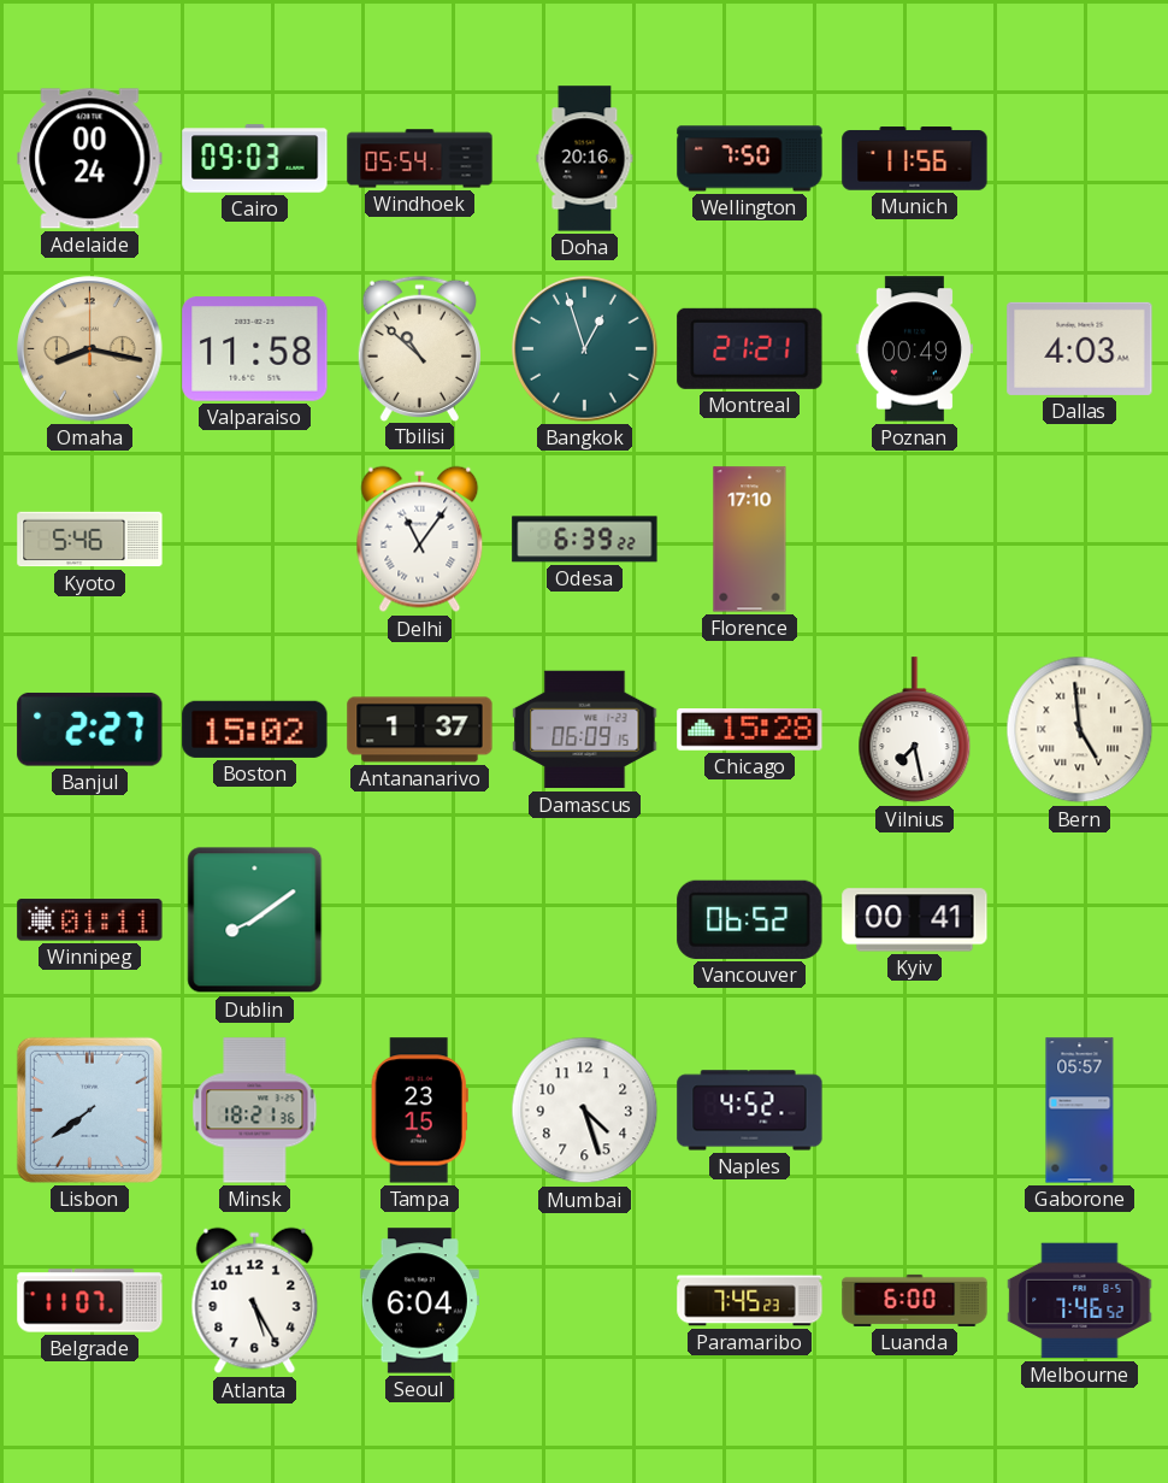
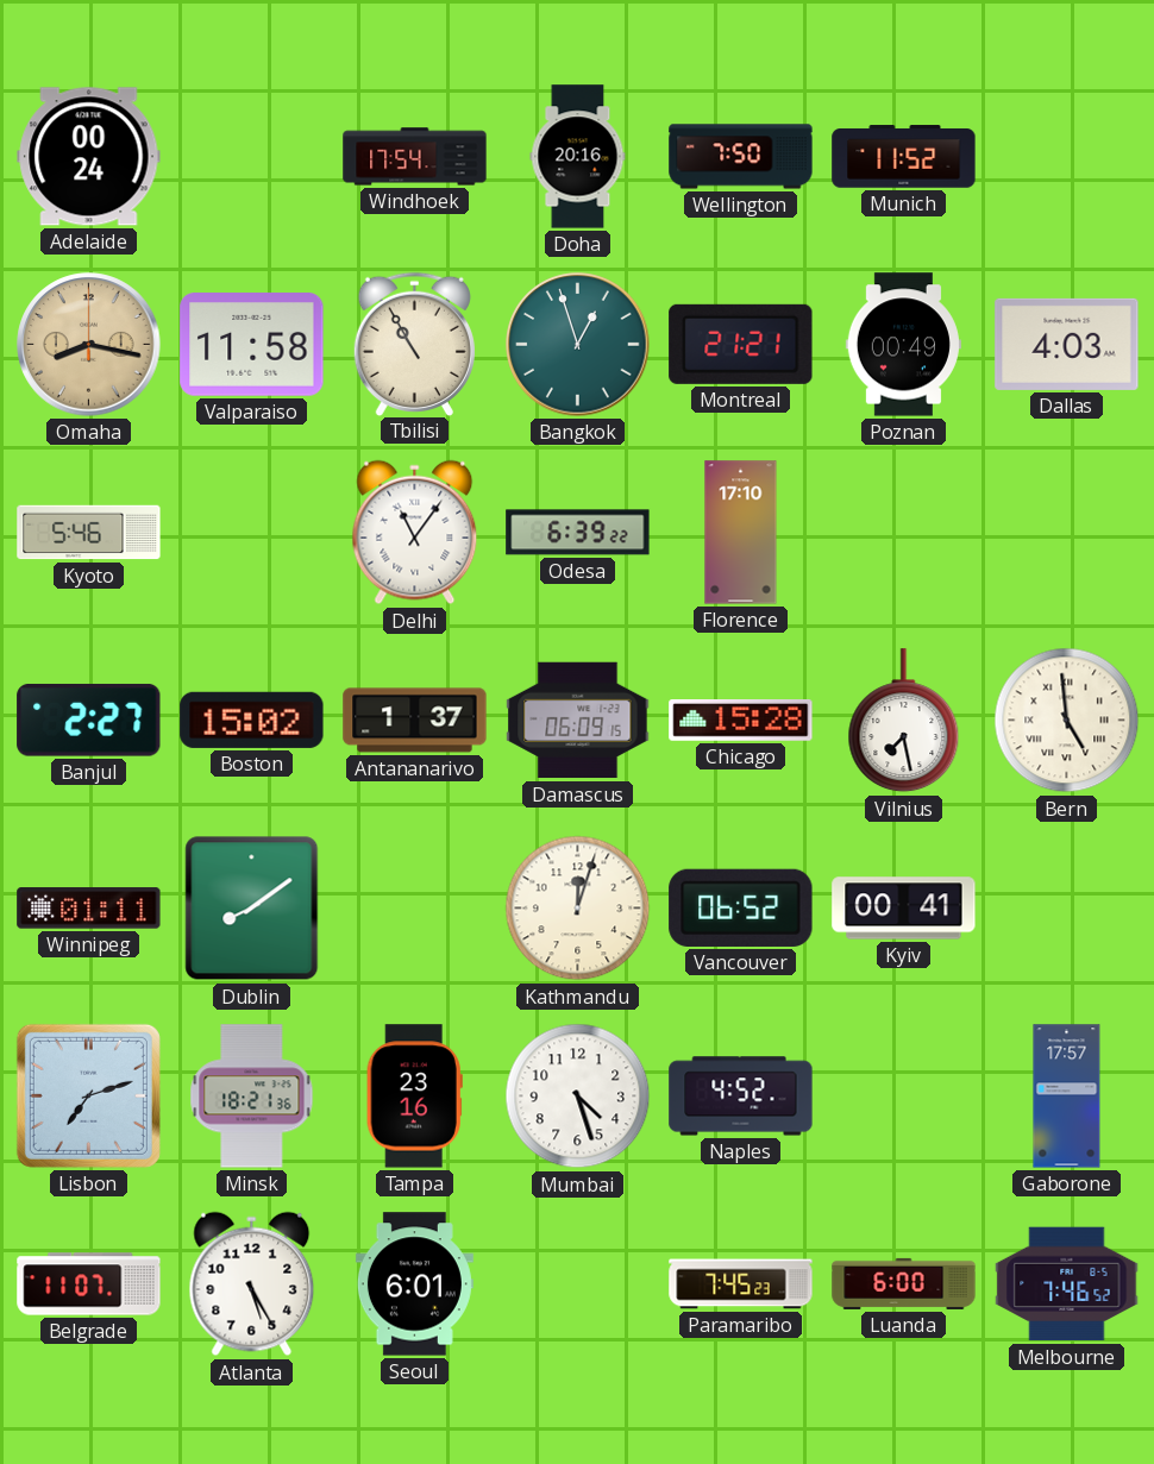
Cairo: 09:03 -> none
Windhoek: 05:54 -> 17:54
Munich: 11:56 -> 11:52
Tbilisi: 10:52 -> 10:55
Kathmandu: none -> 12:03
Lisbon: 7:39 -> 7:12
Tampa: 23:15 -> 23:16
Gaborone: 05:57 -> 17:57
Seoul: 6:04 -> 6:01
